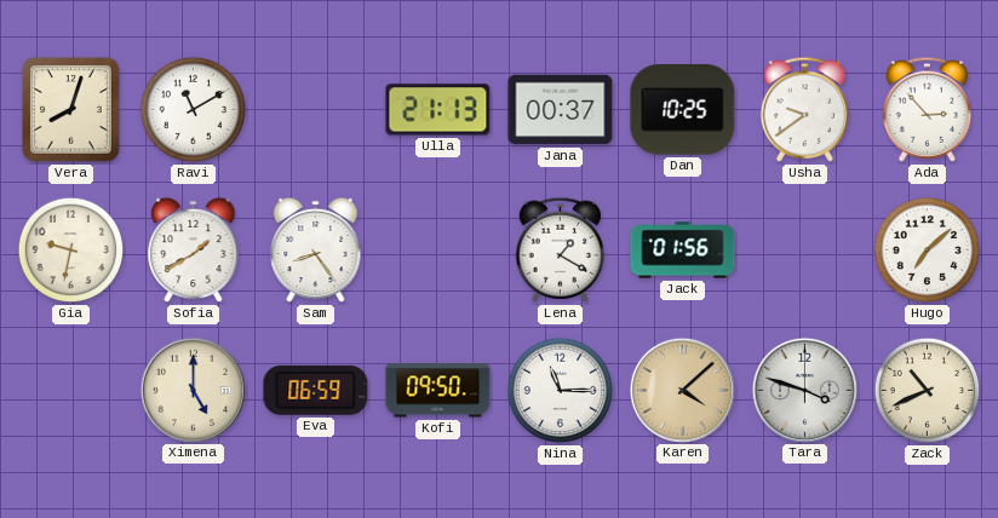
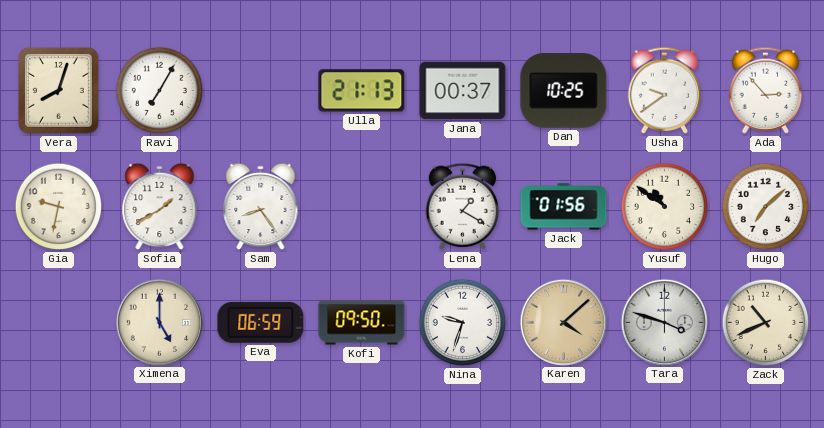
Ravi: 11:10 -> 7:05
Yusuf: none -> 10:51
Nina: 11:15 -> 9:33
